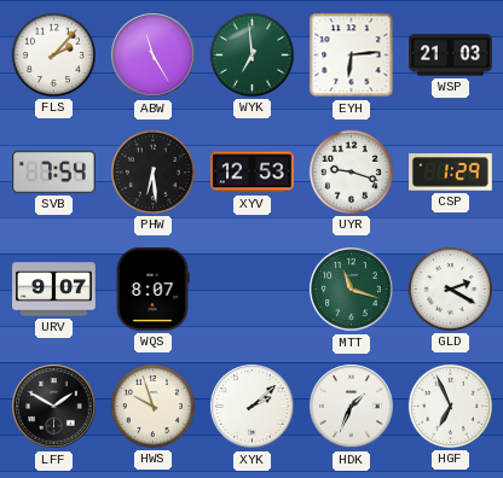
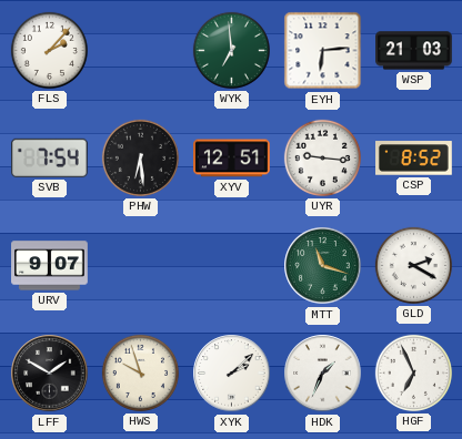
ABW: 11:25 -> none
XYV: 12:53 -> 12:51
UYR: 9:18 -> 9:16
CSP: 1:29 -> 8:52
WQS: 8:07 -> none
